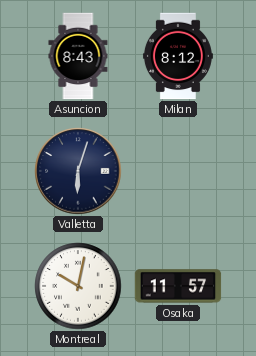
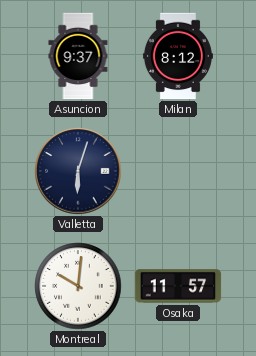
Asuncion: 8:43 -> 9:37
Montreal: 10:02 -> 10:01
